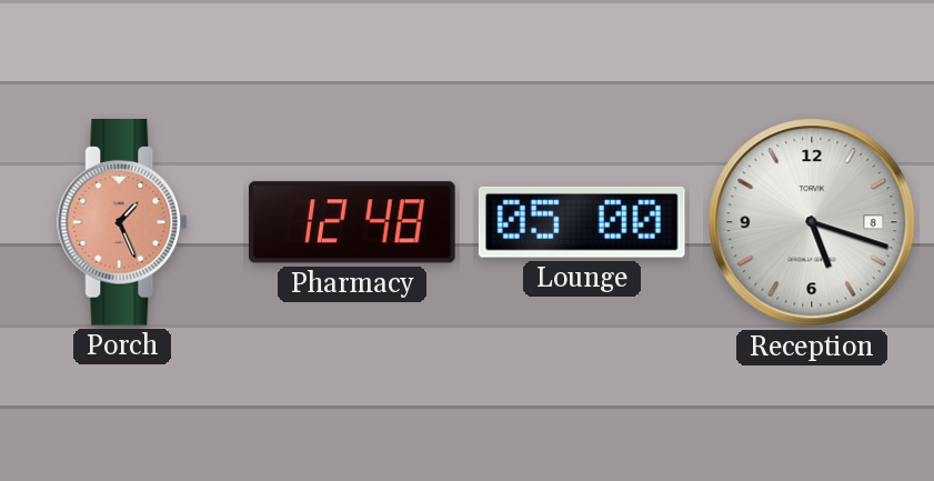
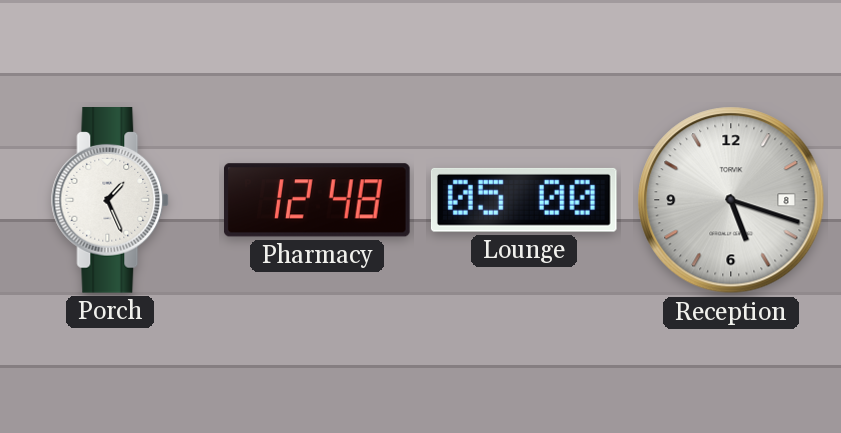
Porch dial: salmon -> white
